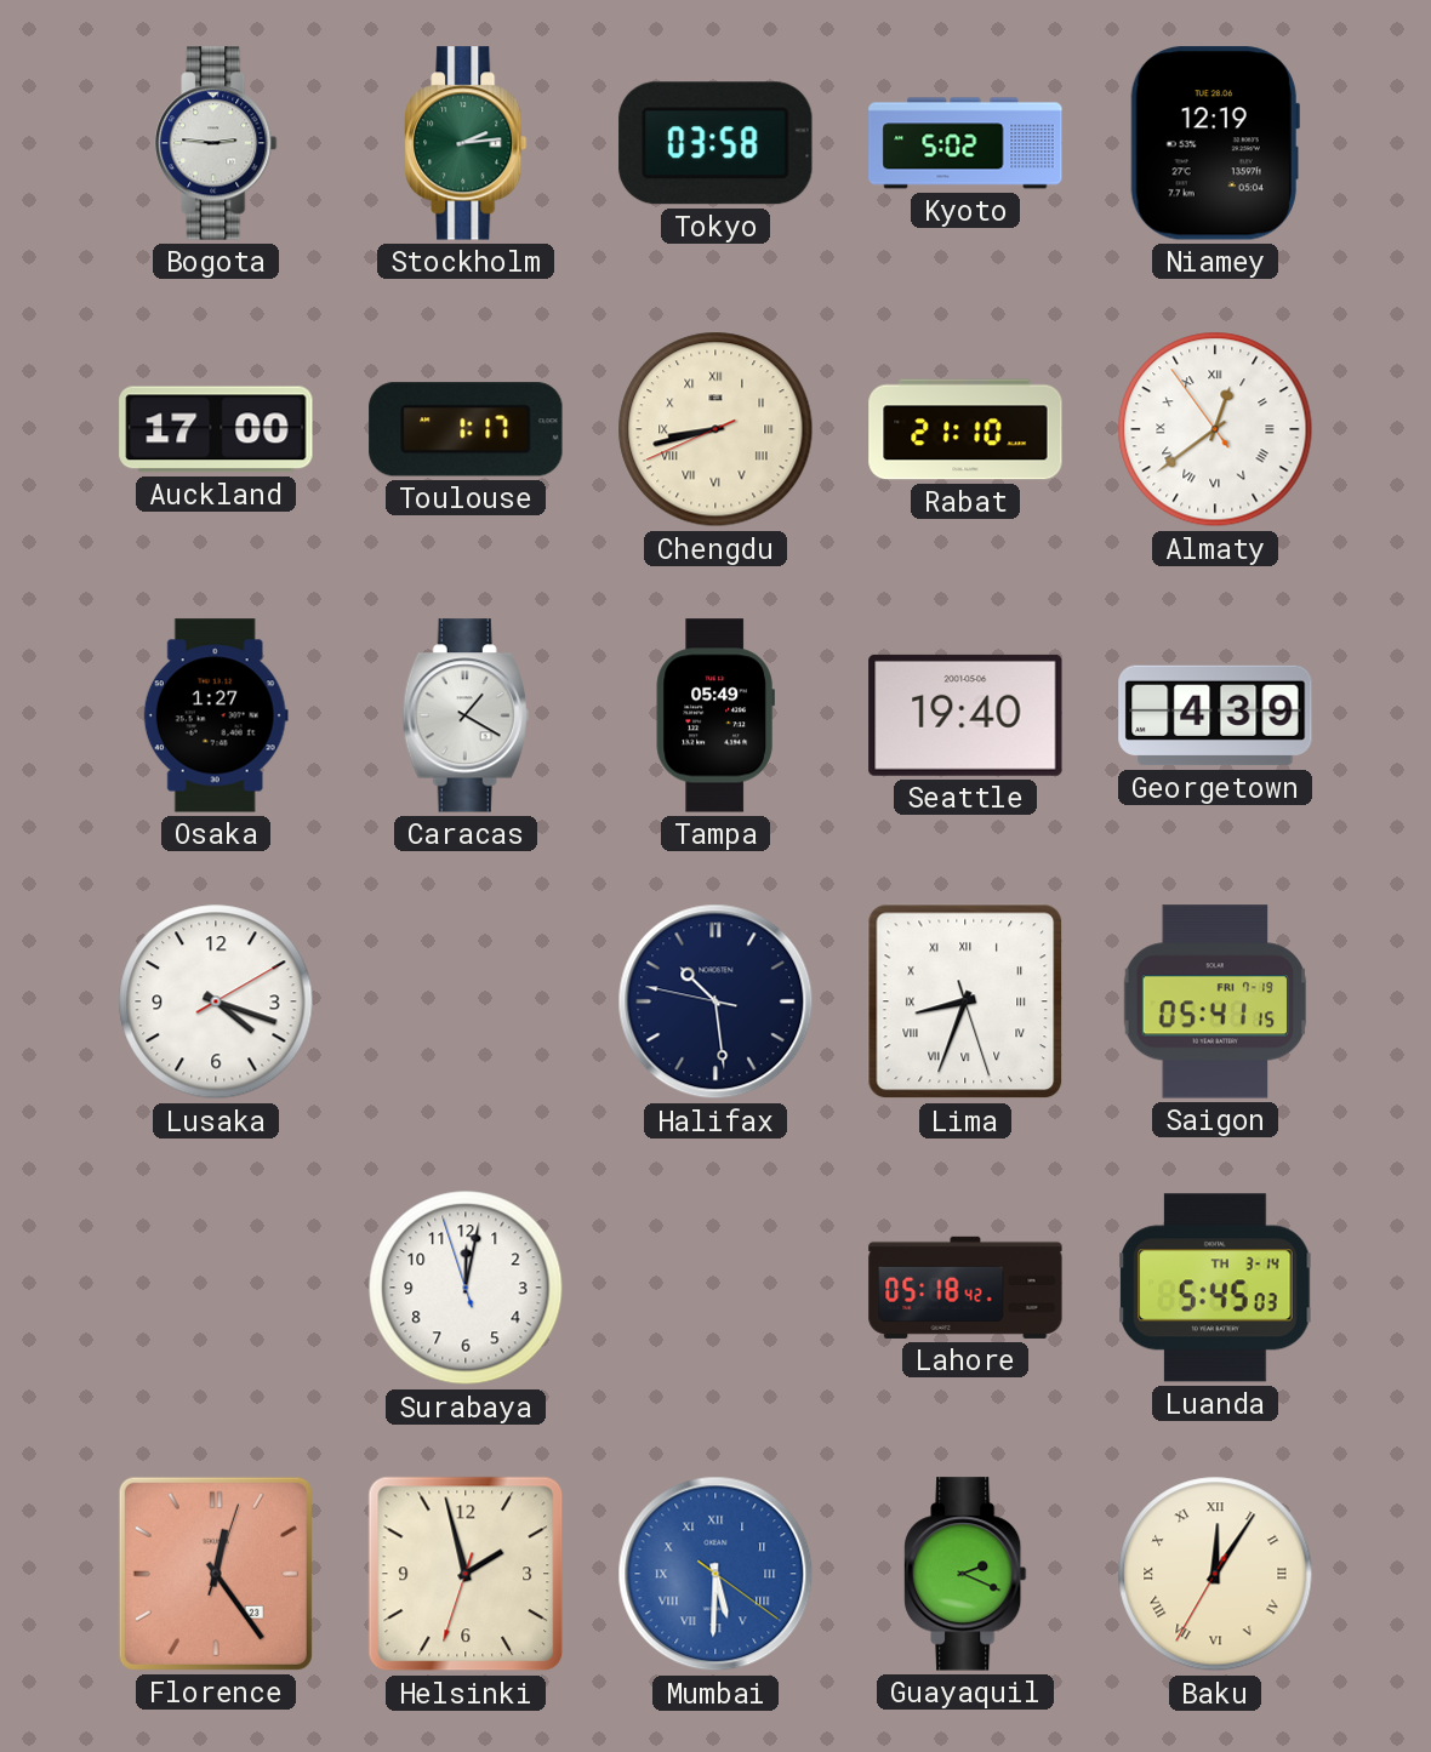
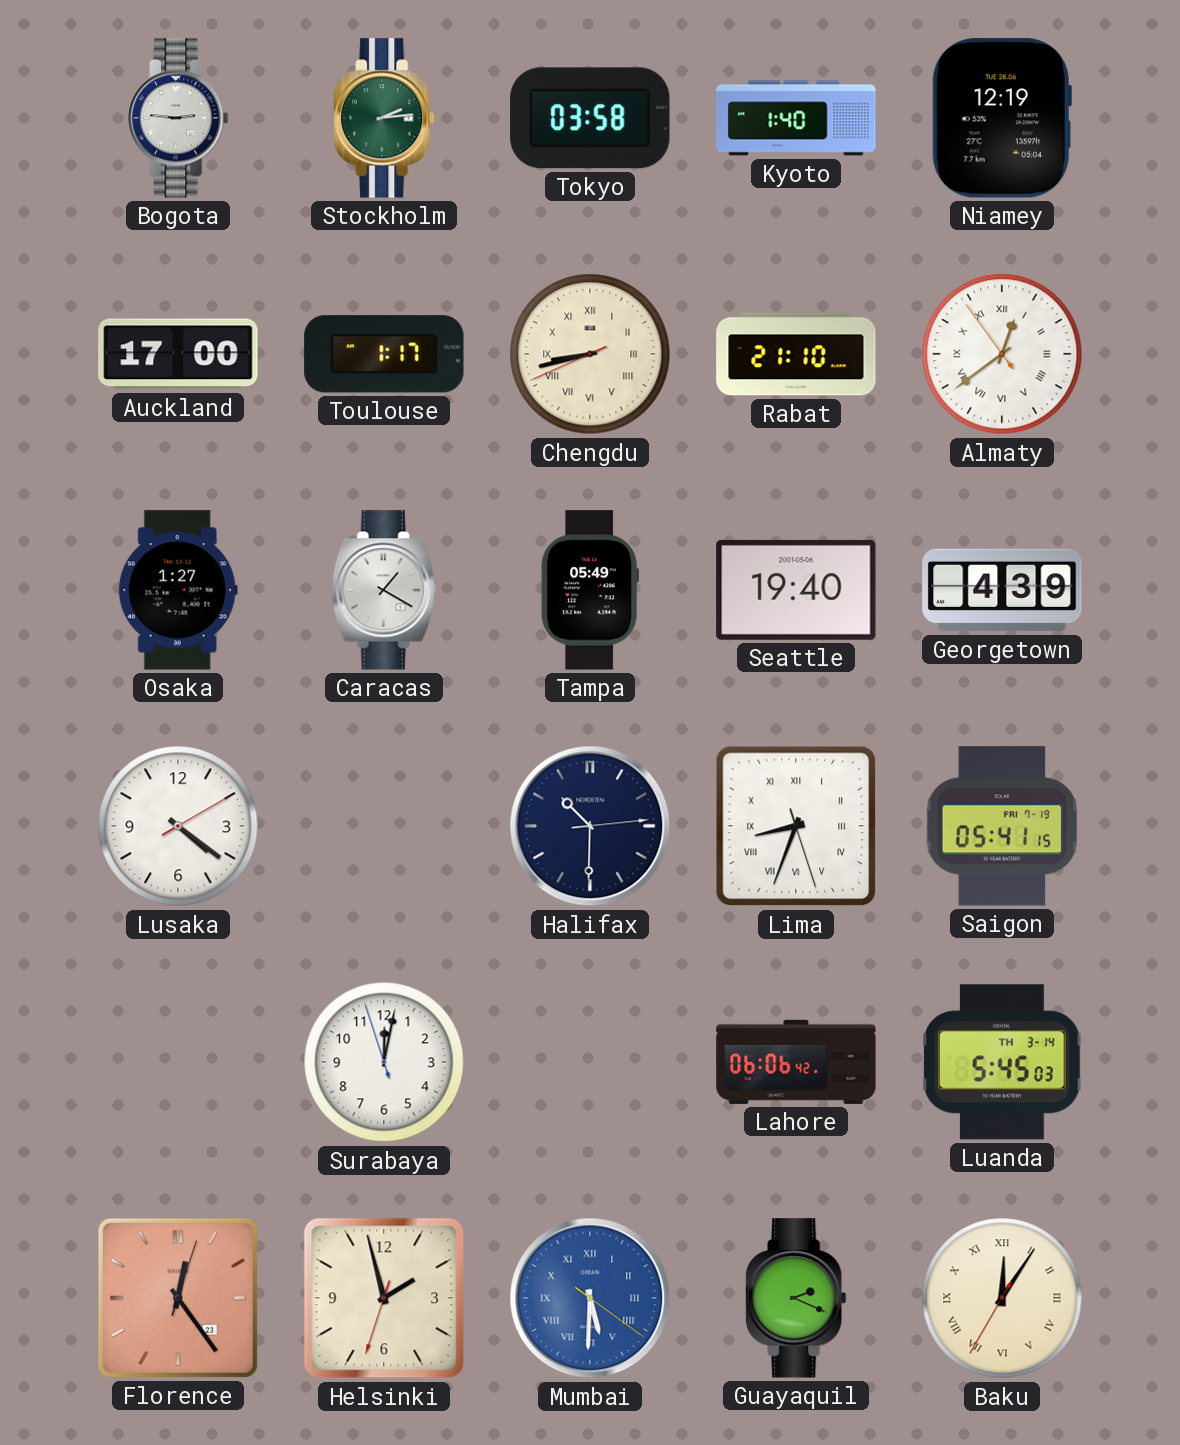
Kyoto: 5:02 -> 1:40
Lusaka: 4:18 -> 4:21
Halifax: 10:28 -> 10:30
Lahore: 05:18 -> 06:06
